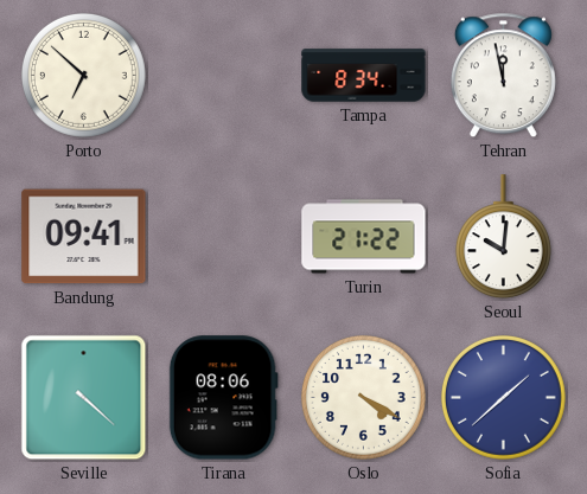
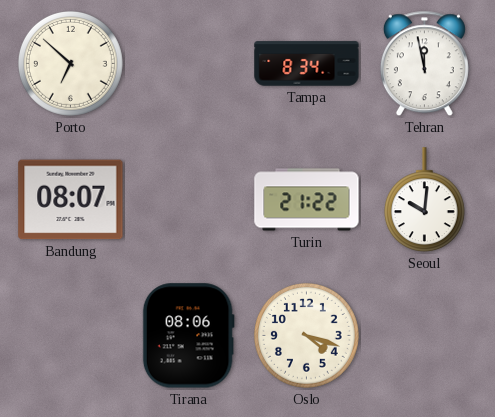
Bandung: 09:41 -> 08:07
Seville: 4:22 -> none
Oslo: 4:20 -> 4:18
Sofia: 1:38 -> none
